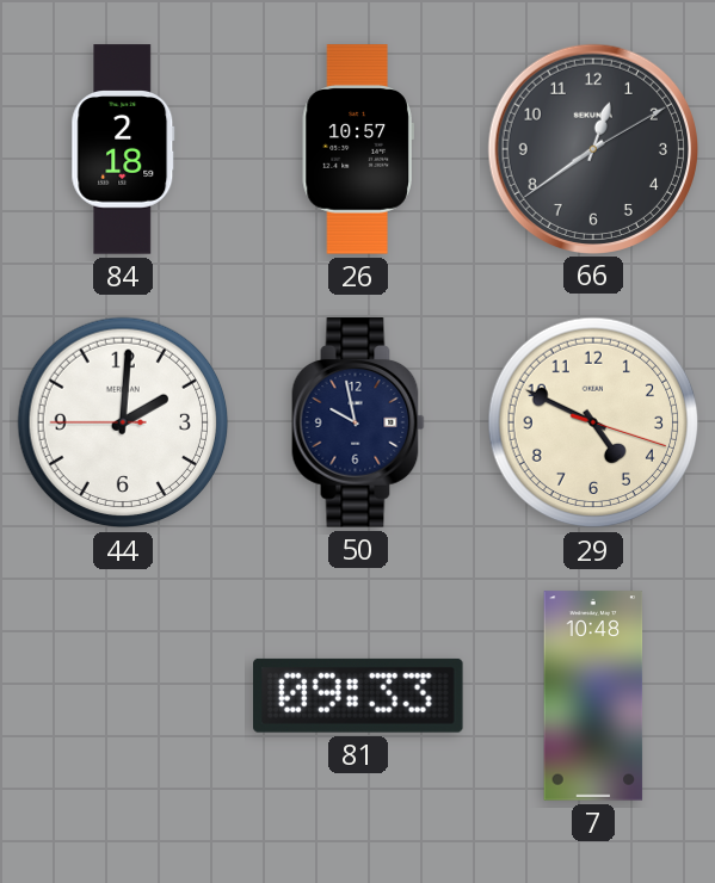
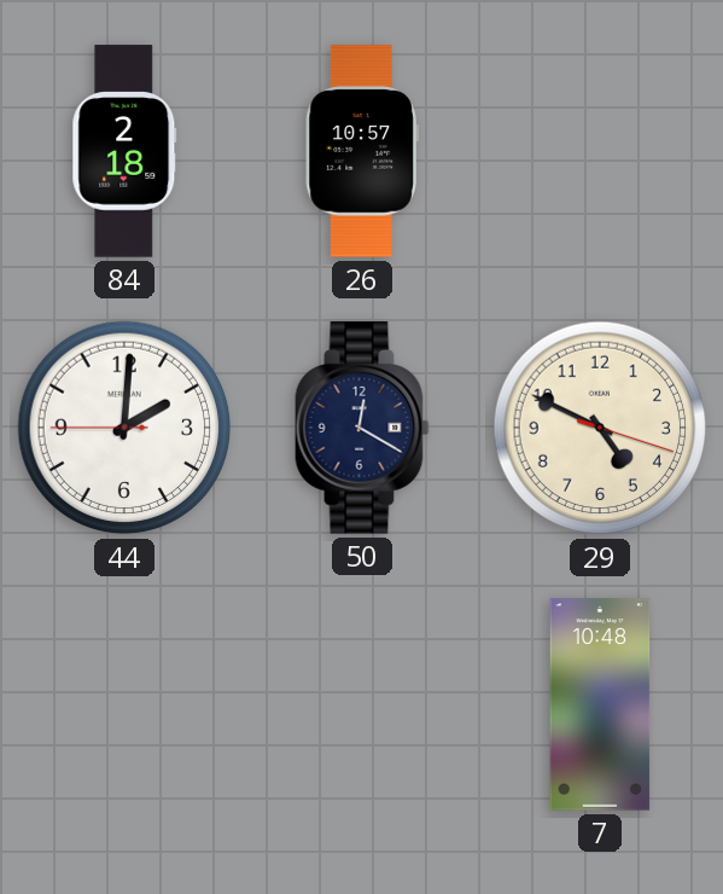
66: 12:39 -> none
50: 9:58 -> 12:20
81: 09:33 -> none
